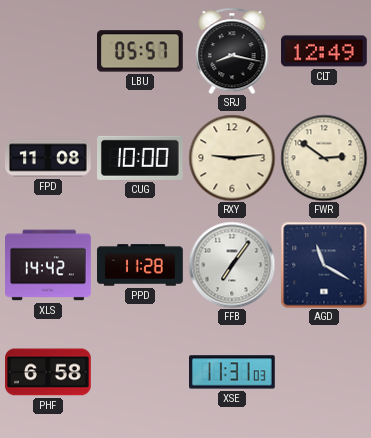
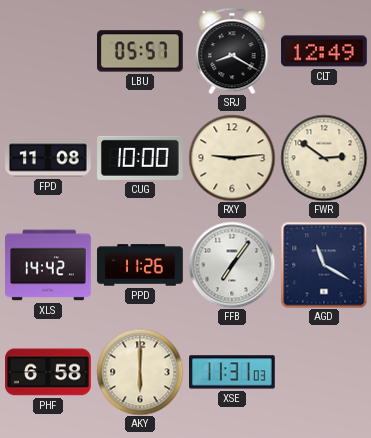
SRJ: 8:17 -> 8:20
PPD: 11:28 -> 11:26
AKY: none -> 6:00
